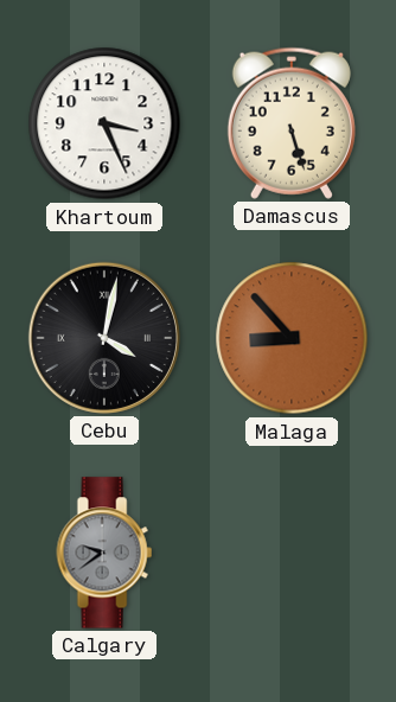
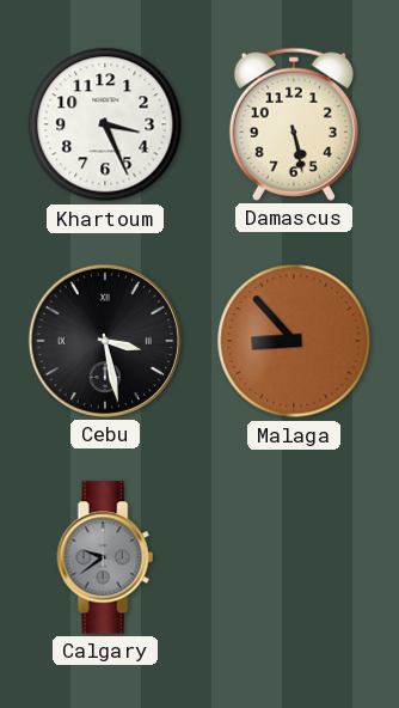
Damascus: 5:27 -> 5:28
Cebu: 4:02 -> 3:28
